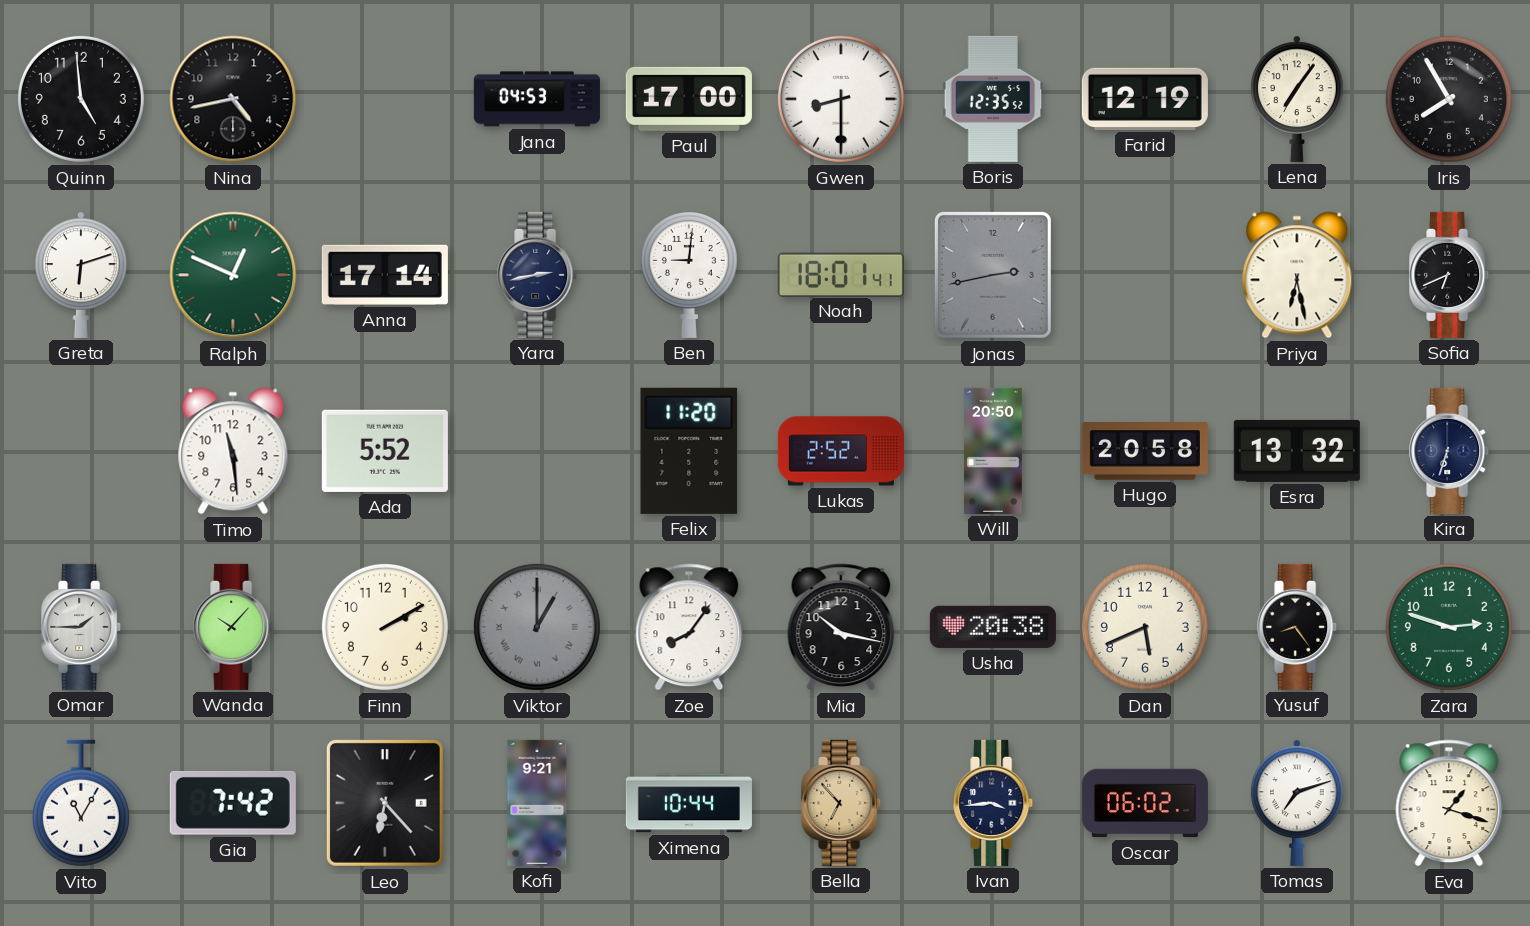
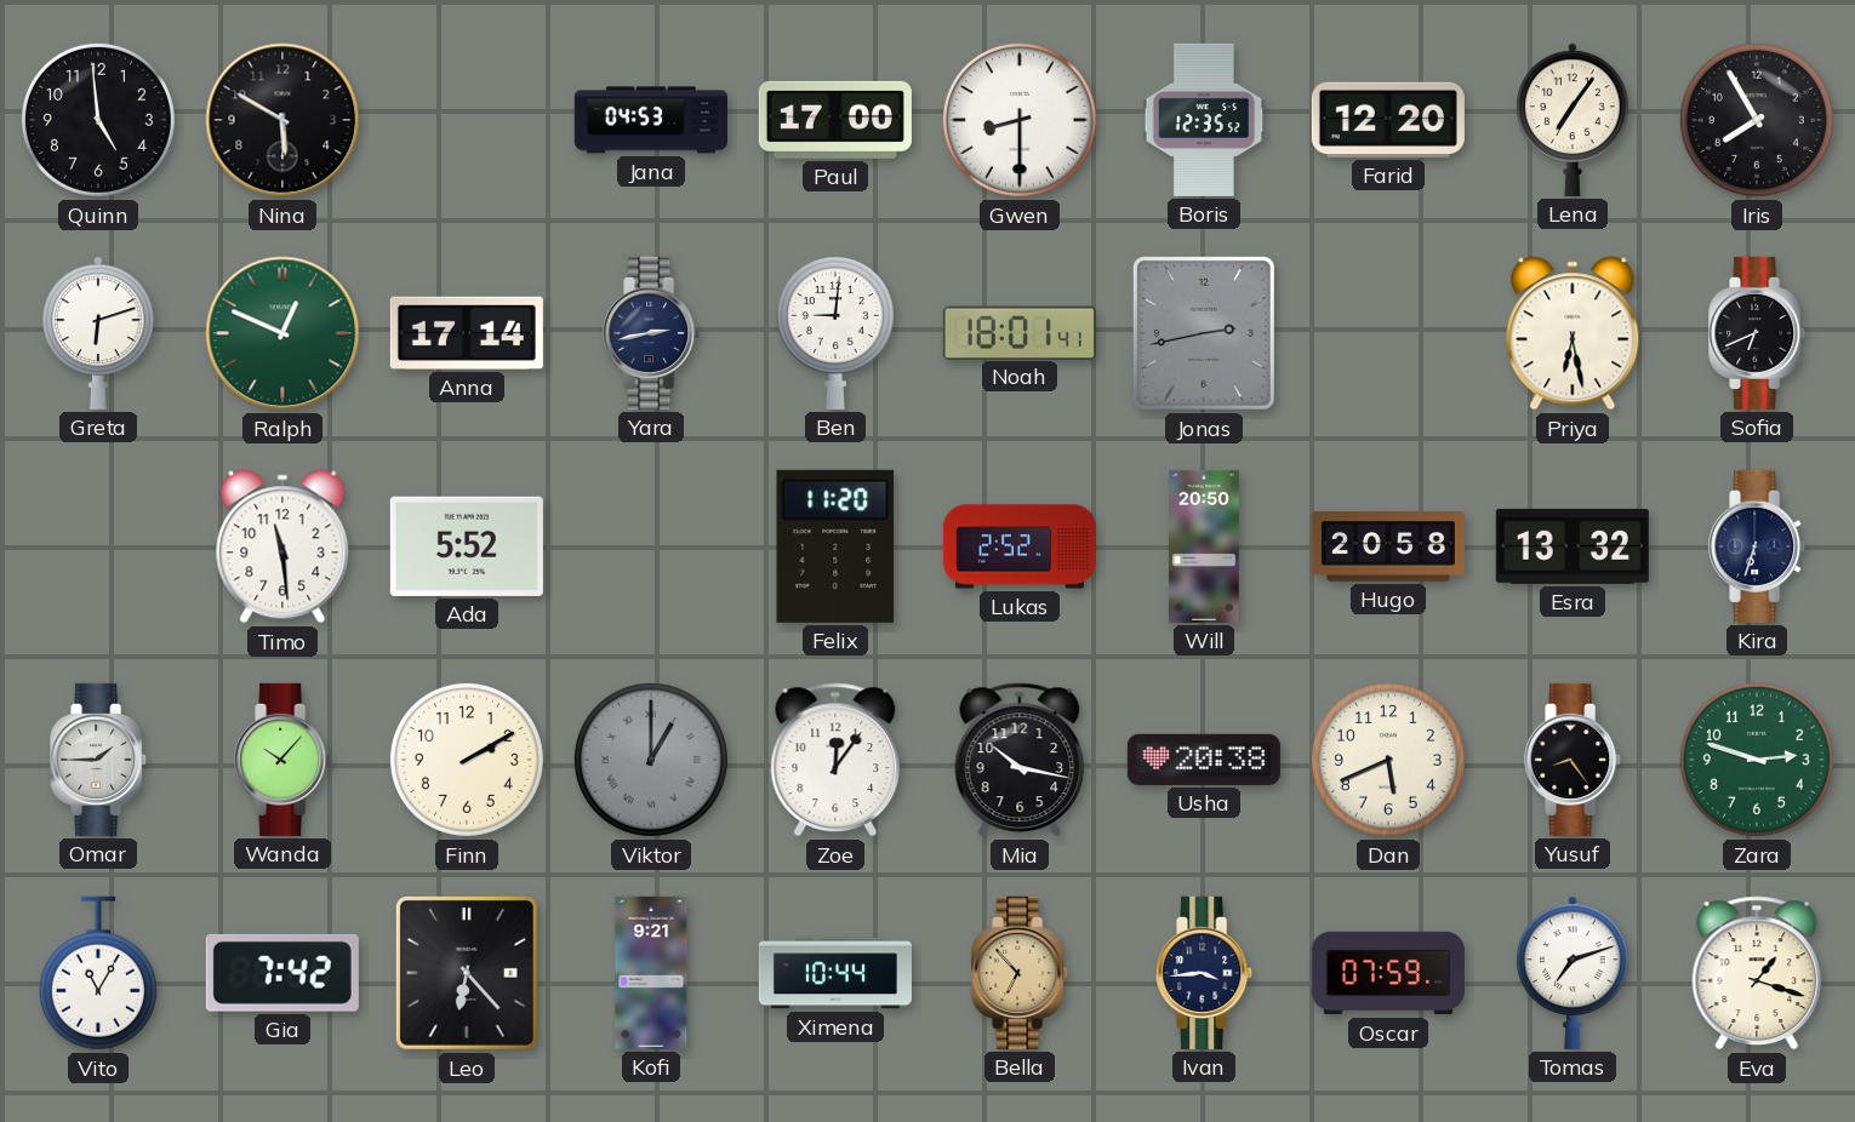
Nina: 4:43 -> 5:50
Farid: 12:19 -> 12:20
Zoe: 8:06 -> 12:06
Oscar: 06:02 -> 07:59
